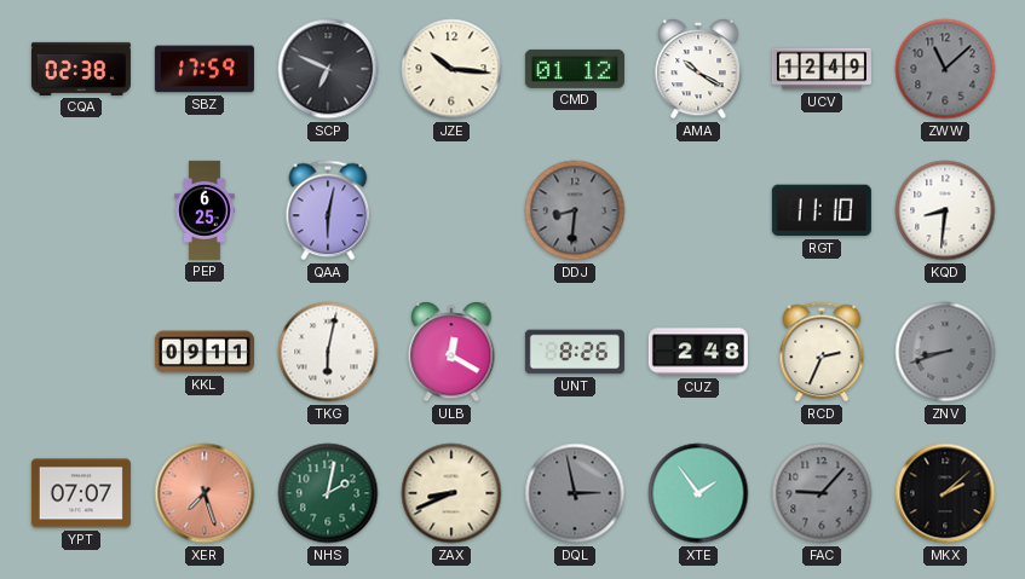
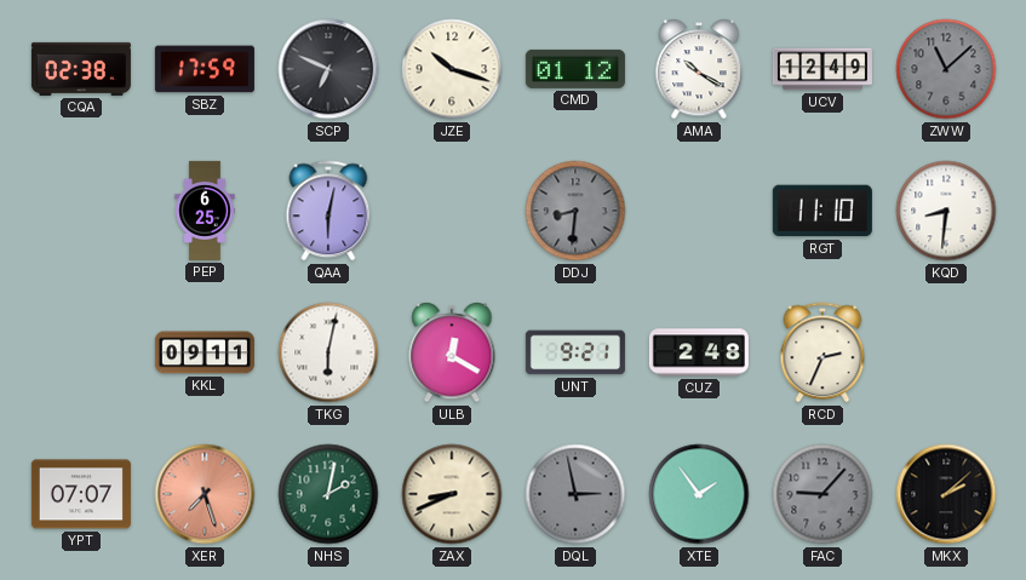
JZE: 10:16 -> 10:18
UNT: 8:26 -> 9:21
ZNV: 8:42 -> none
